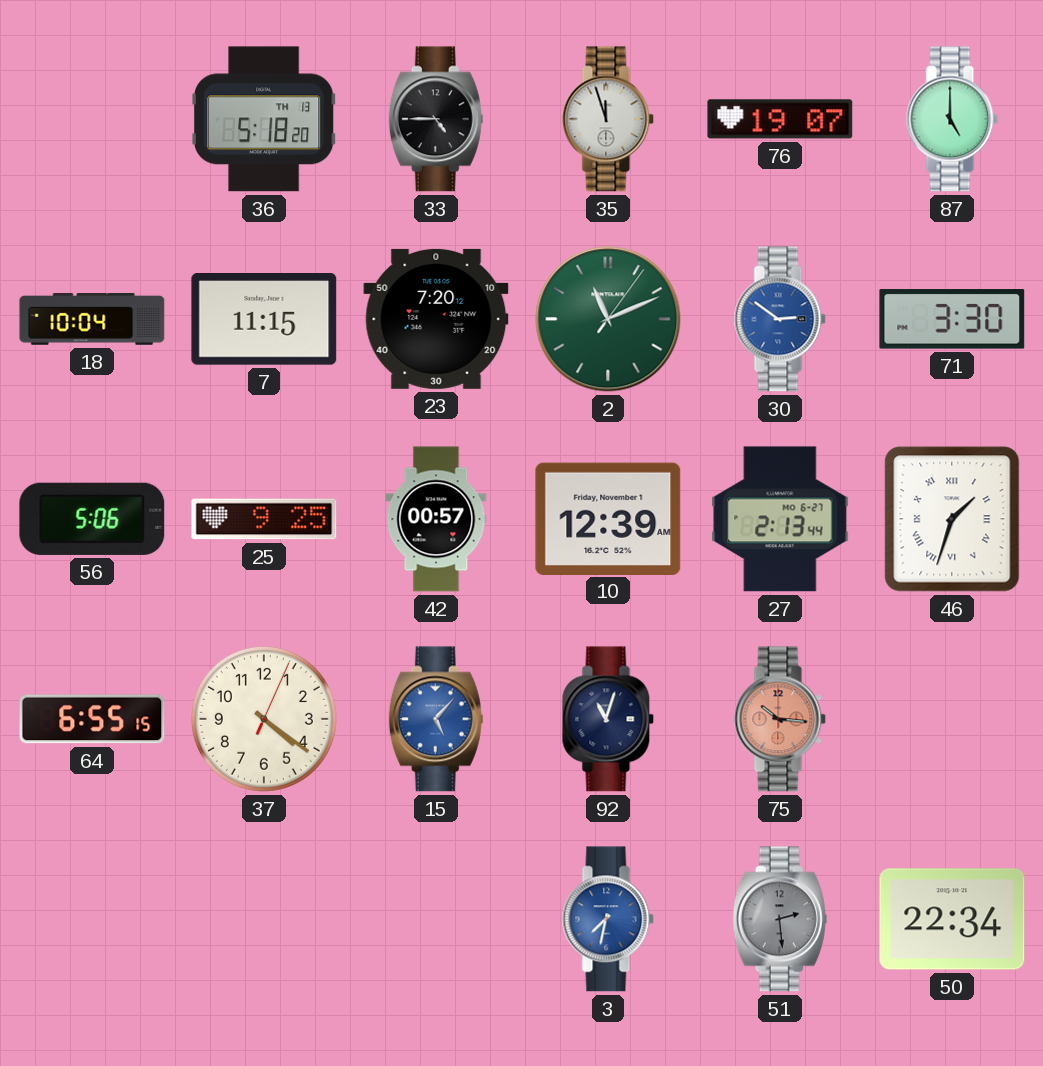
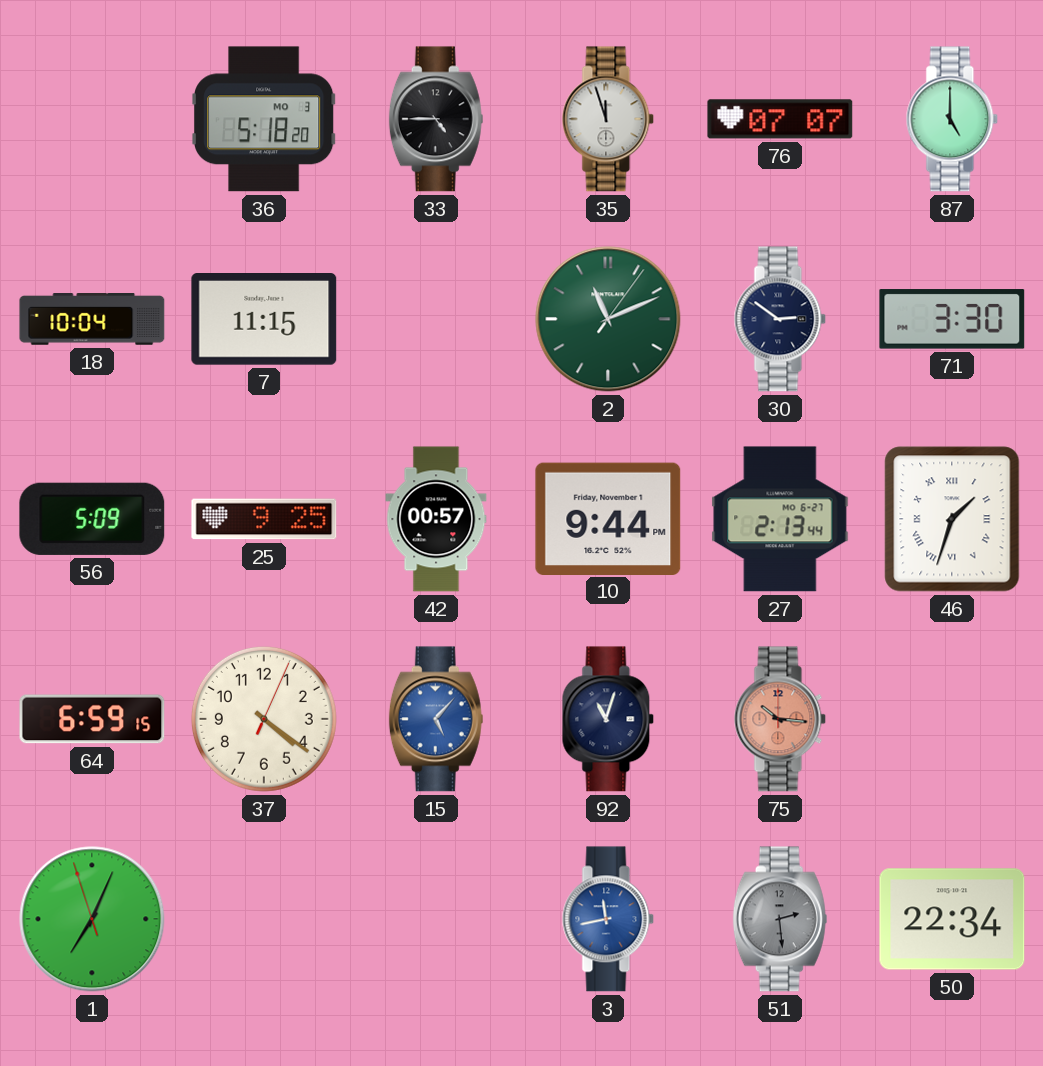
36 date: TH 13 -> MO 3
76: 19:07 -> 07:07
23: 7:20 -> none
30 dial: blue -> navy
56: 5:06 -> 5:09
10: 12:39 -> 9:44
64: 6:55 -> 6:59
1: none -> 7:03
3: 7:32 -> 11:43
